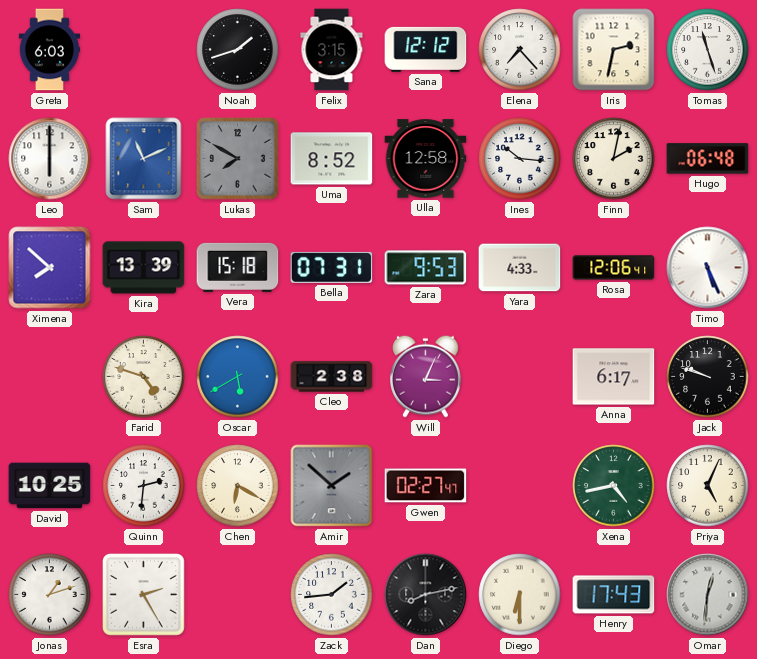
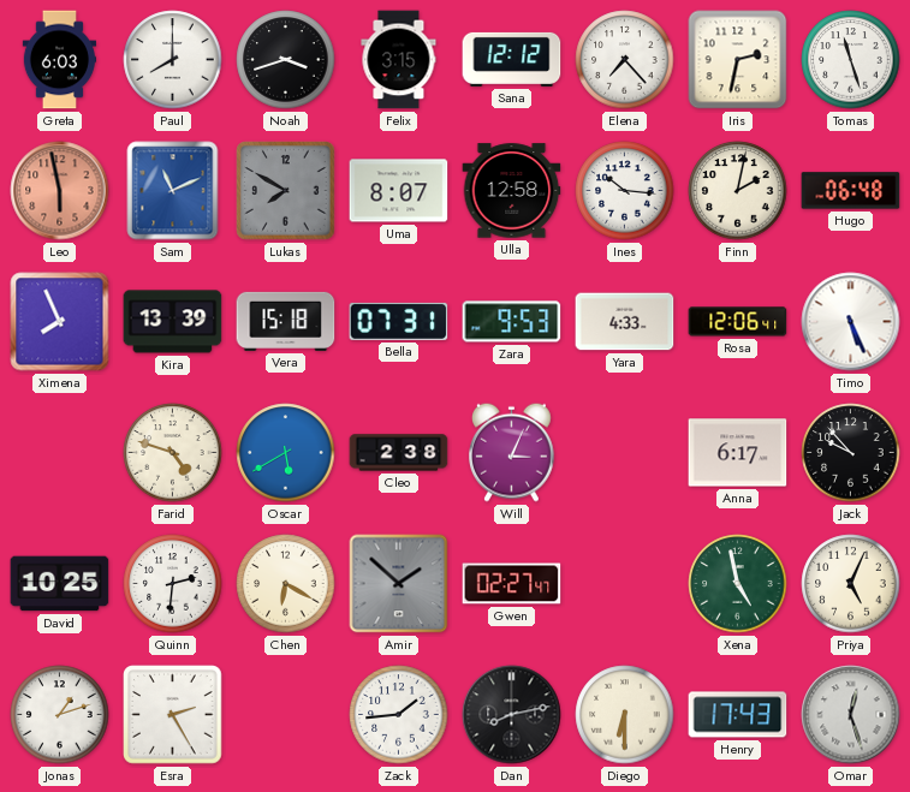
Paul: none -> 8:00
Noah: 1:42 -> 3:42
Leo: 6:00 -> 5:58
Leo dial: white -> salmon
Uma: 8:52 -> 8:07
Ximena: 7:52 -> 7:56
Jack: 9:48 -> 9:53
Xena: 4:43 -> 4:58
Omar: 12:31 -> 12:27
